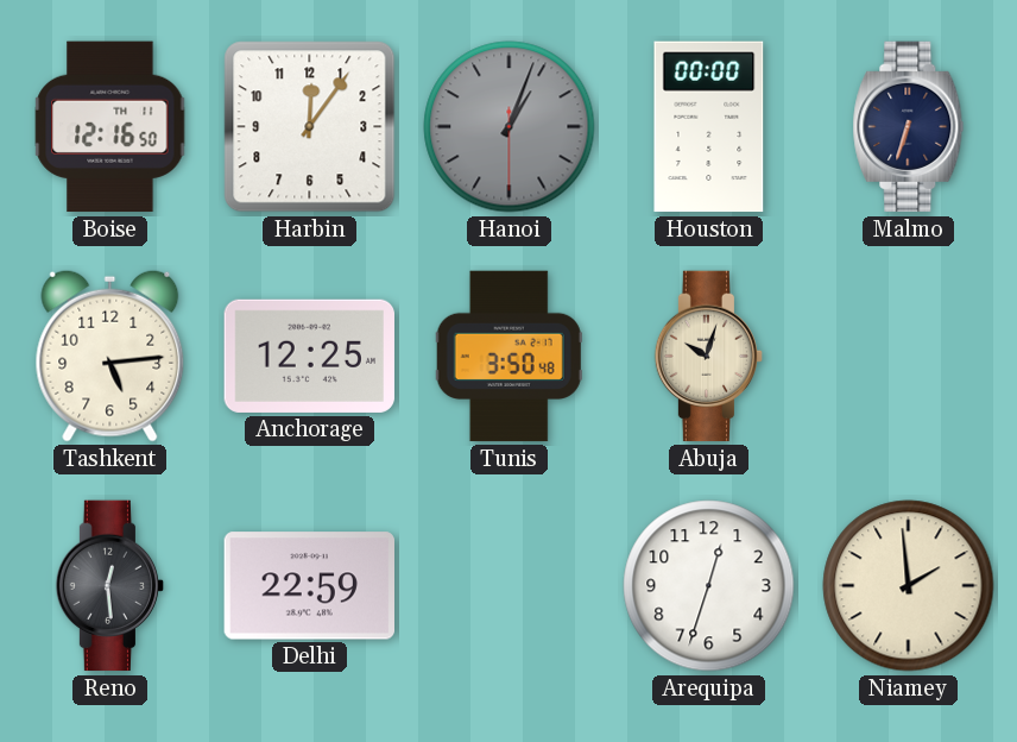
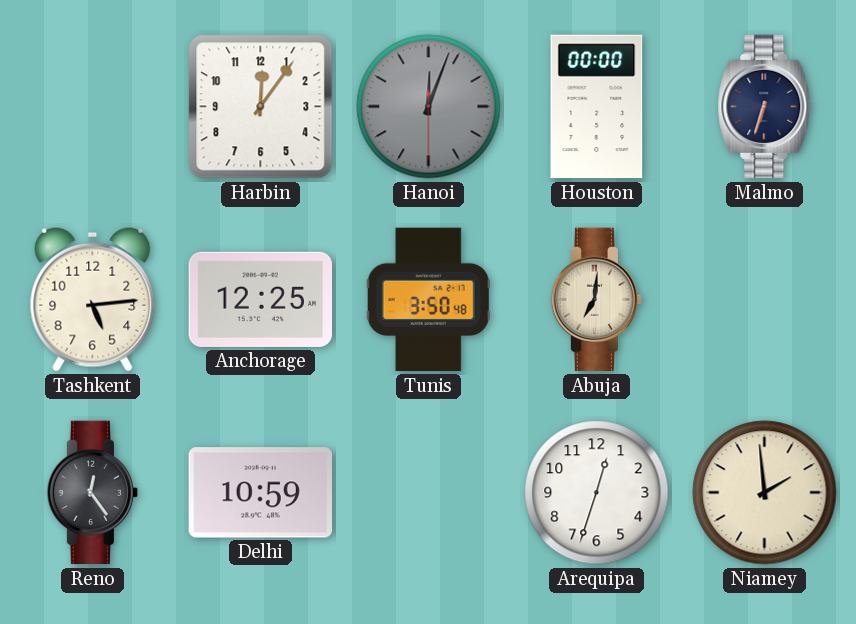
Boise: 12:16 -> none
Hanoi: 1:03 -> 12:03
Abuja: 10:03 -> 7:01
Reno: 12:29 -> 12:24
Delhi: 22:59 -> 10:59
